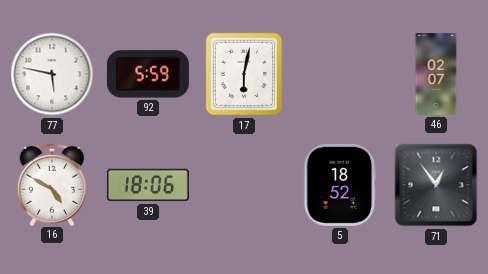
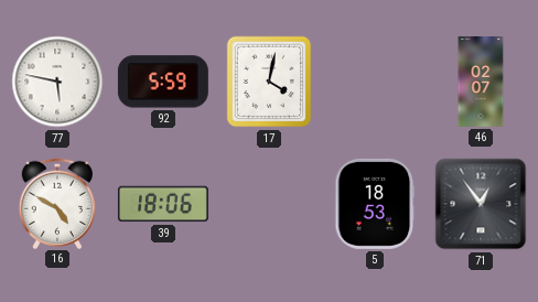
17: 6:02 -> 4:02
5: 18:52 -> 18:53
